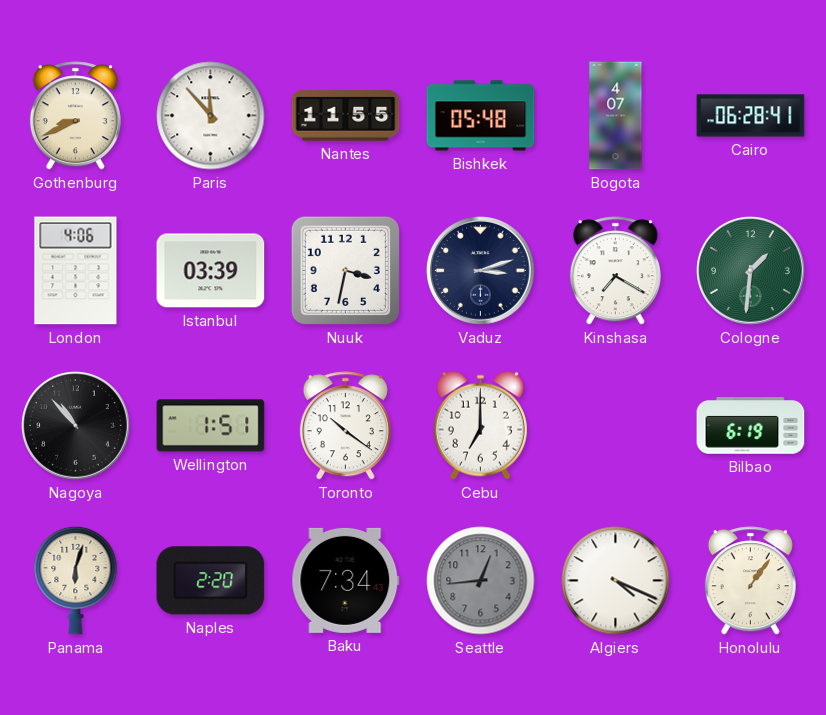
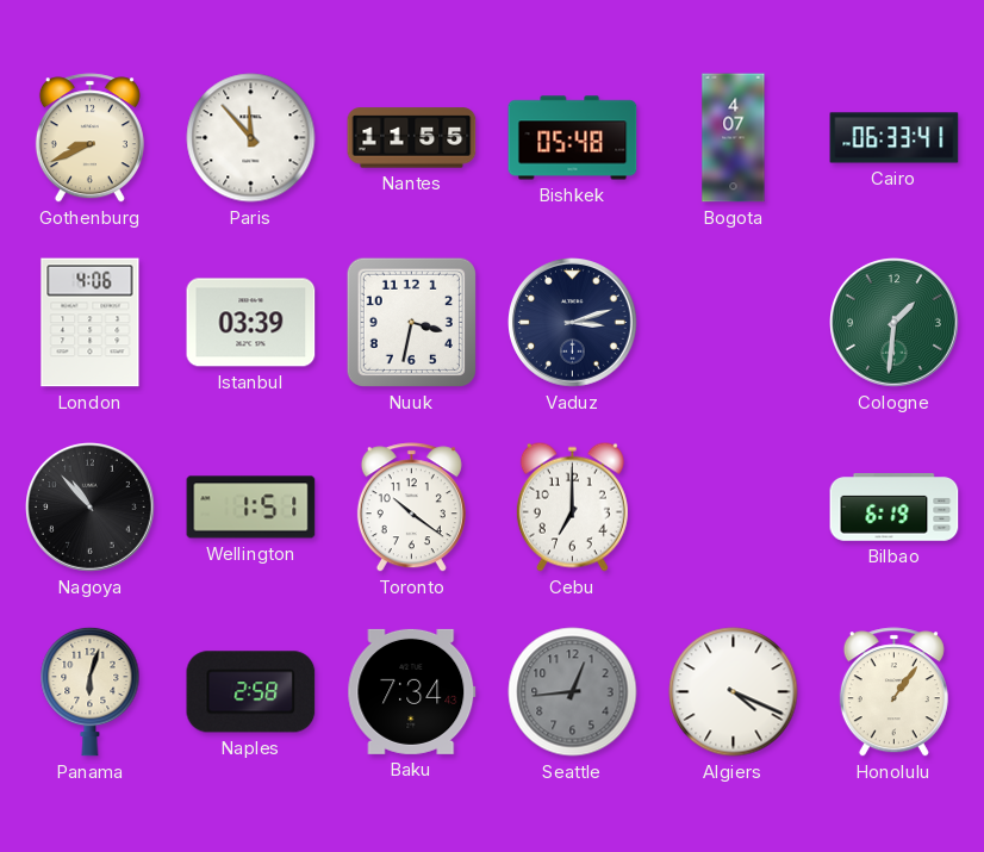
Cairo: 06:28 -> 06:33
Kinshasa: 7:20 -> none
Naples: 2:20 -> 2:58
